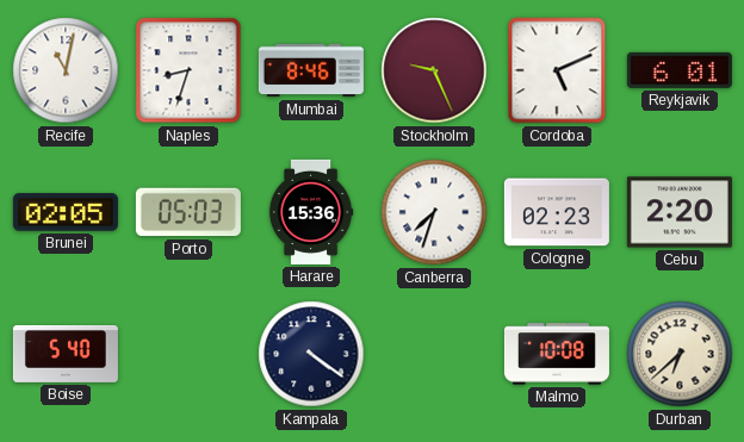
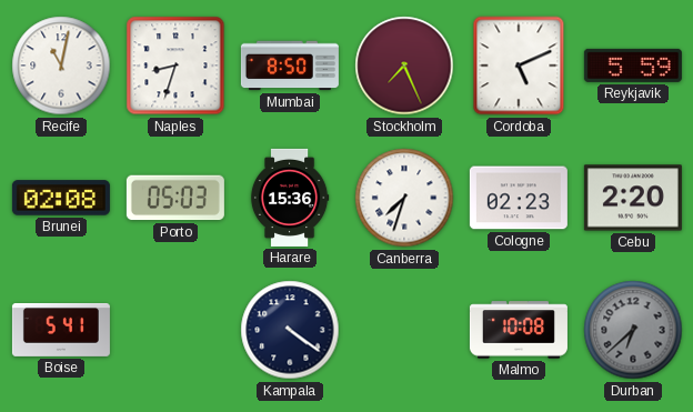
Mumbai: 8:46 -> 8:50
Stockholm: 9:26 -> 7:26
Reykjavik: 6:01 -> 5:59
Brunei: 02:05 -> 02:08
Boise: 5:40 -> 5:41
Durban dial: cream -> grey
